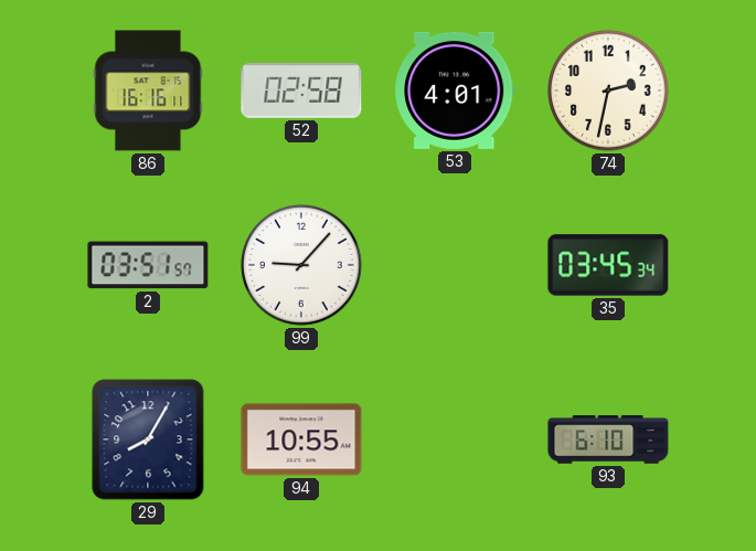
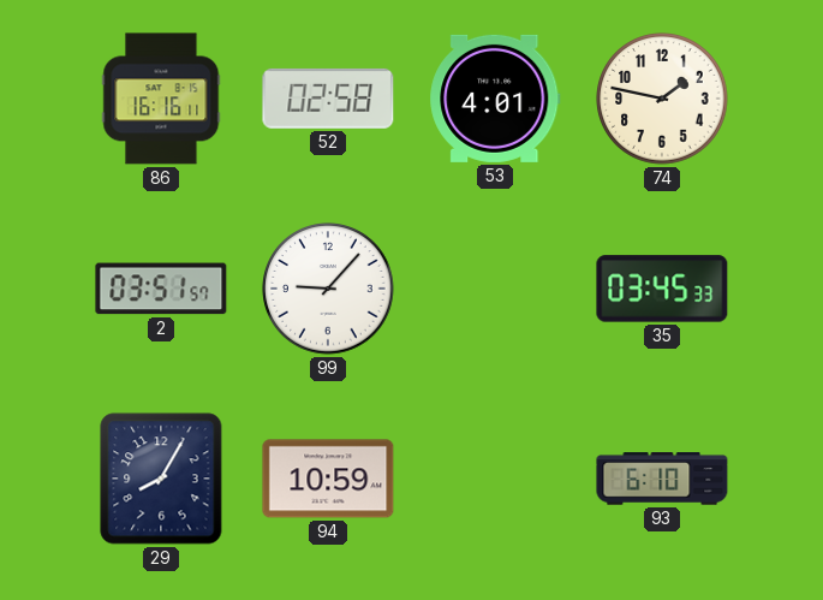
74: 2:32 -> 1:47
35: 03:45:34 -> 03:45:33
94: 10:55 -> 10:59
